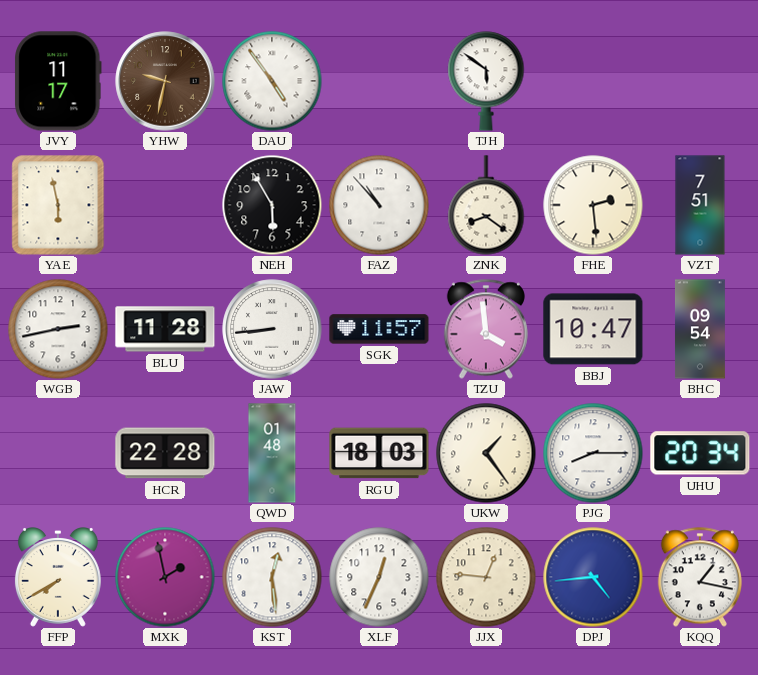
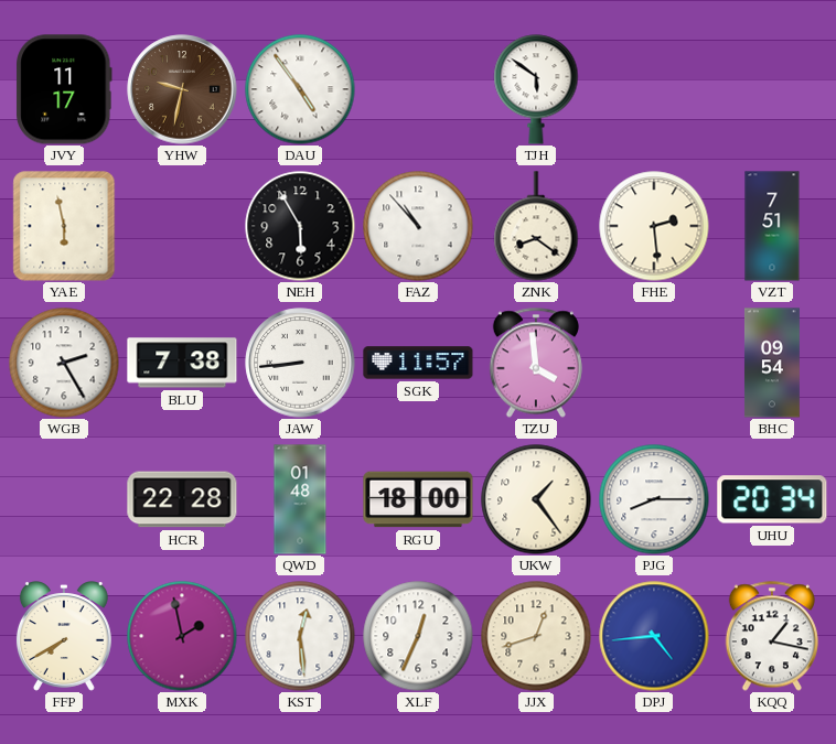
WGB: 2:43 -> 2:25
BLU: 11:28 -> 7:38
BBJ: 10:47 -> none
RGU: 18:03 -> 18:00
JJX: 12:46 -> 12:42
